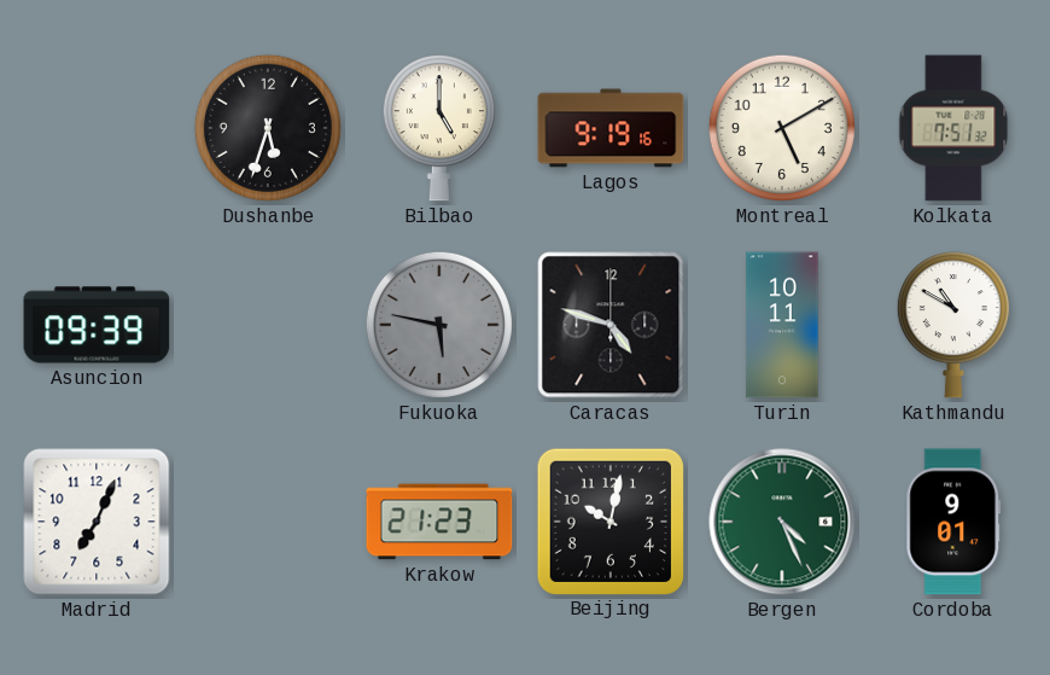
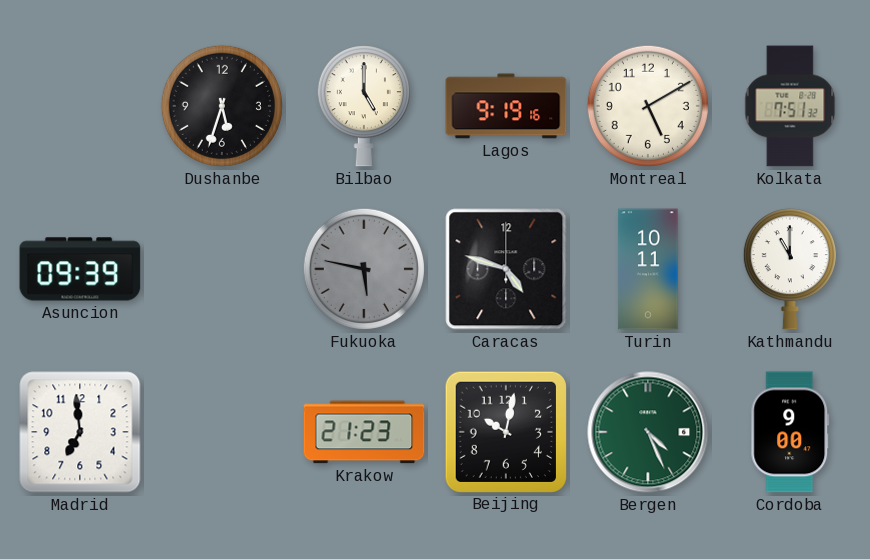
Kathmandu: 10:50 -> 11:00
Madrid: 7:04 -> 6:59
Cordoba: 9:01 -> 9:00
